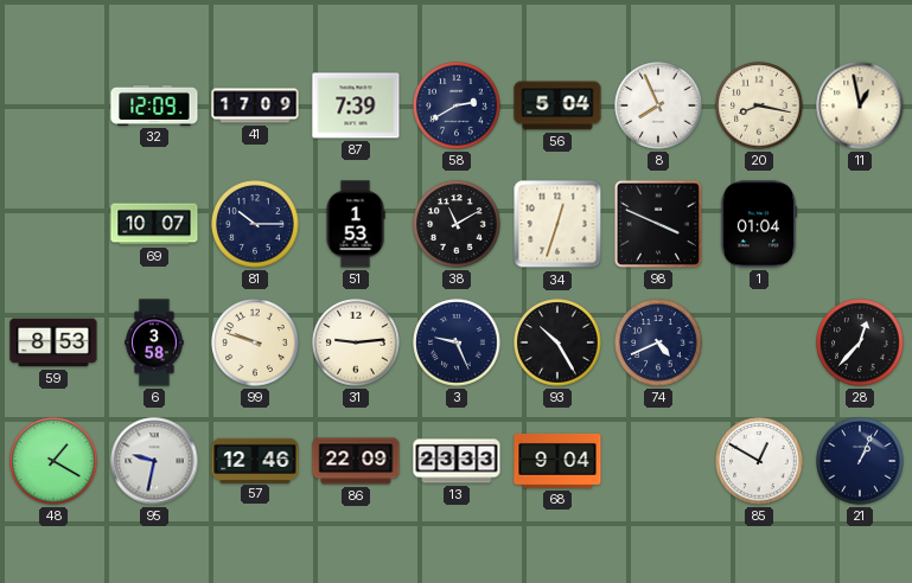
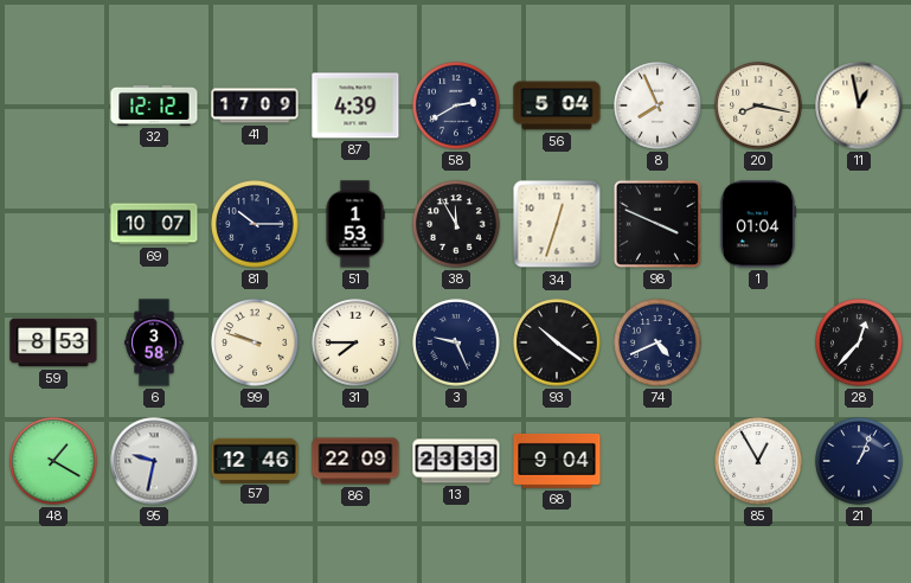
32: 12:09 -> 12:12
87: 7:39 -> 4:39
38: 11:10 -> 11:55
31: 9:14 -> 7:45
93: 10:25 -> 10:21
85: 12:50 -> 12:55
